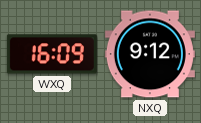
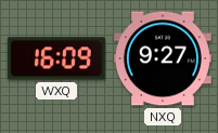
NXQ: 9:12 -> 9:27
